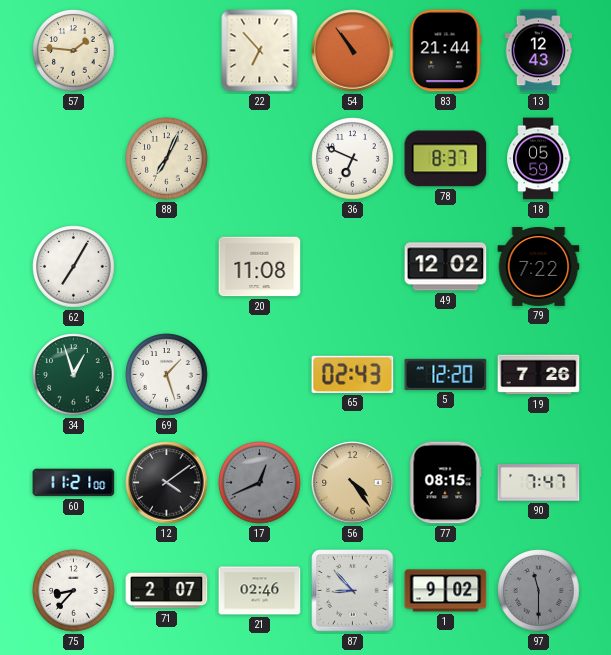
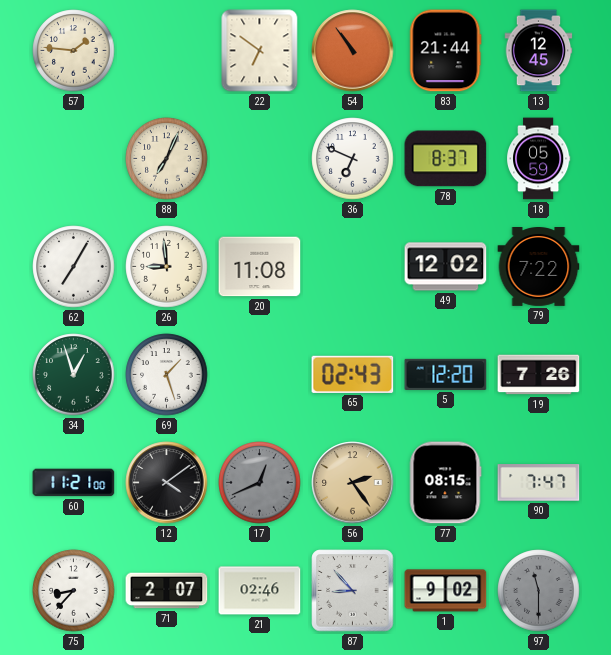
22: 6:53 -> 6:51
13: 12:43 -> 12:45
26: none -> 8:59
56: 4:24 -> 2:24
